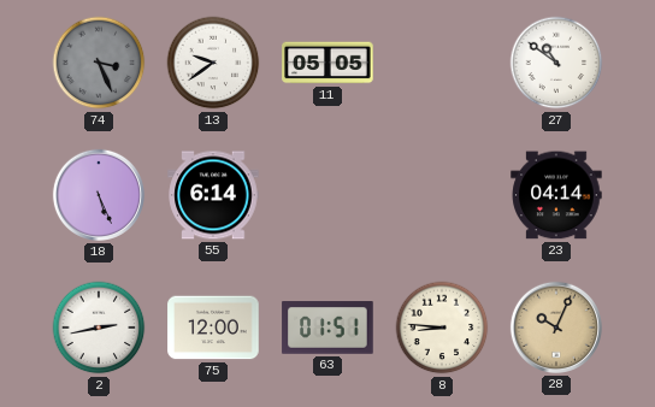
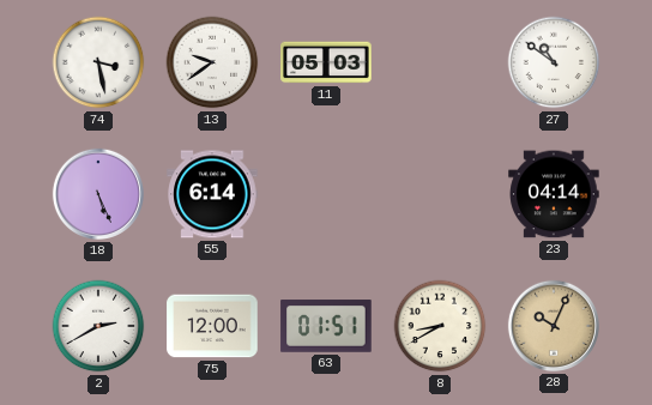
74: 3:26 -> 3:28
74 dial: grey -> white
11: 05:05 -> 05:03
2: 2:43 -> 2:40
8: 8:46 -> 8:40
